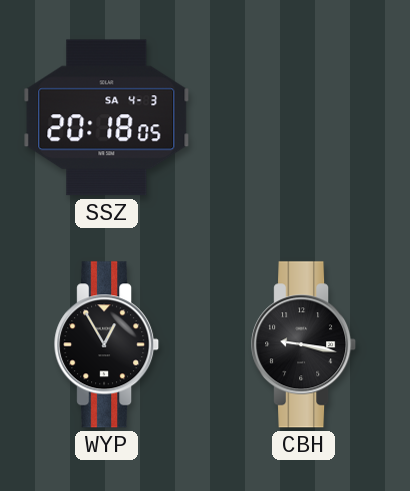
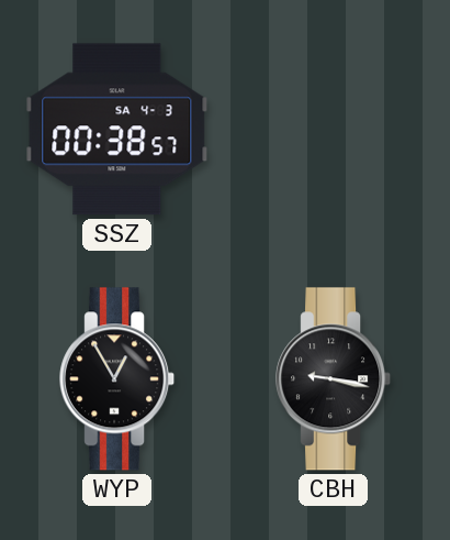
SSZ: 20:18 -> 00:38
